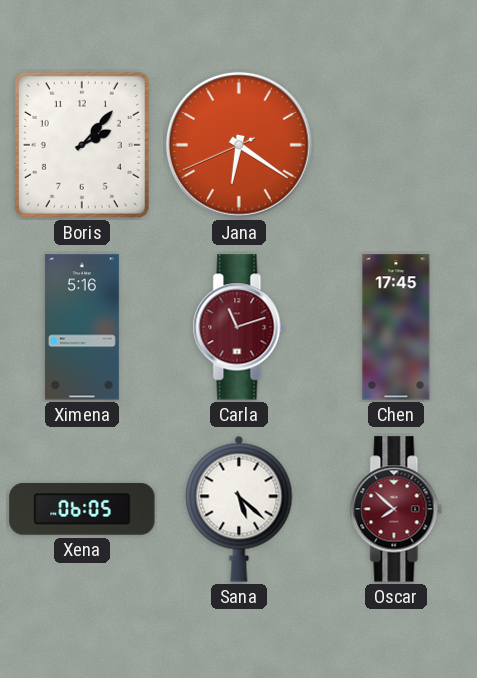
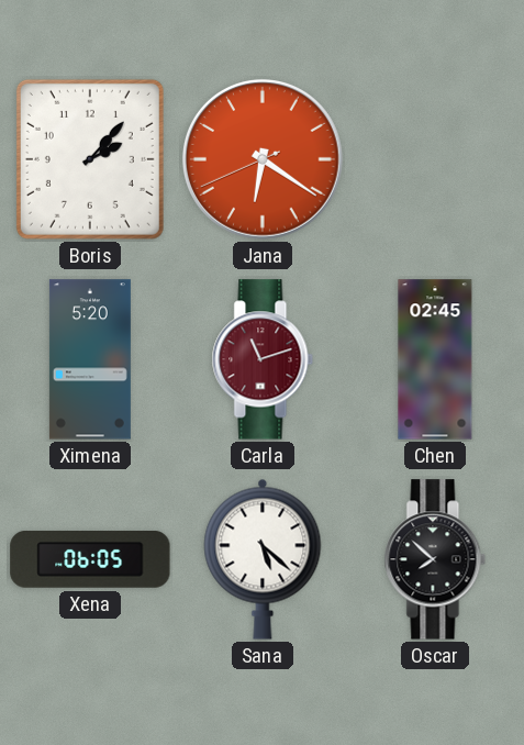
Ximena: 5:16 -> 5:20
Chen: 17:45 -> 02:45
Oscar dial: burgundy -> black
